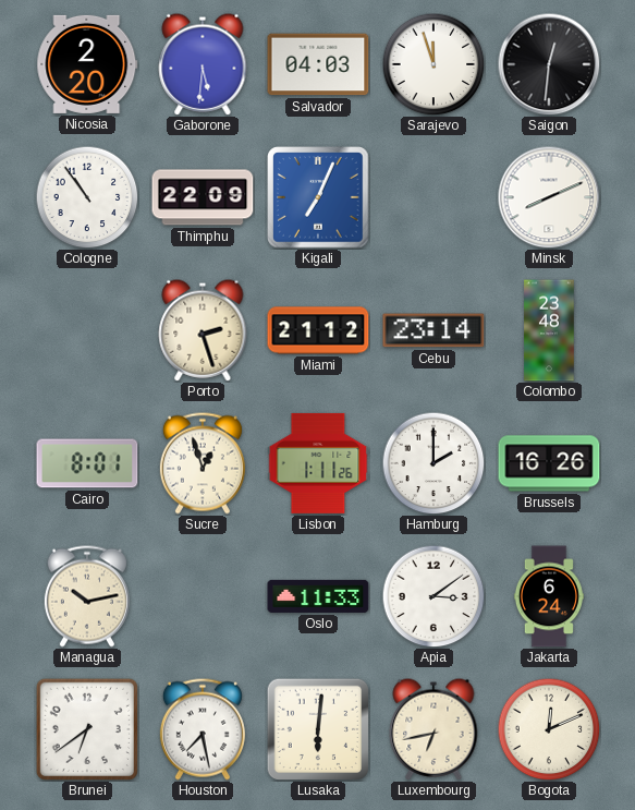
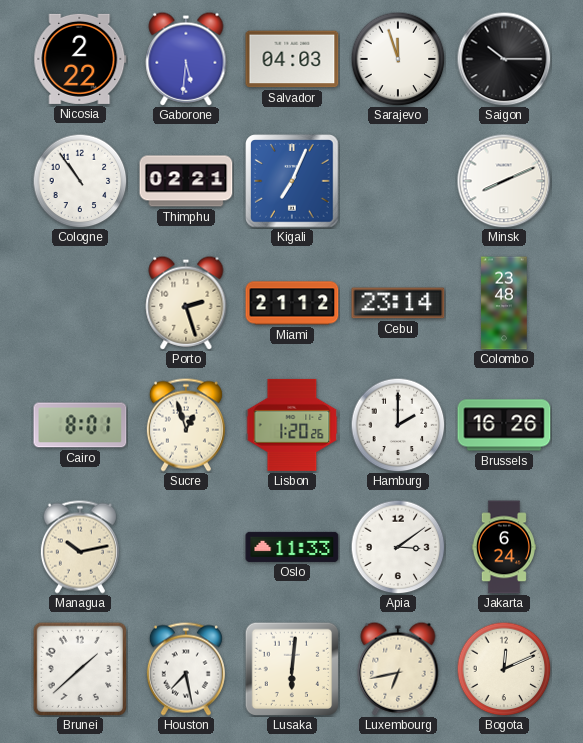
Nicosia: 2:20 -> 2:22
Saigon: 12:31 -> 10:15
Thimphu: 22:09 -> 02:21
Lisbon: 1:11 -> 1:20
Brunei: 6:39 -> 1:38
